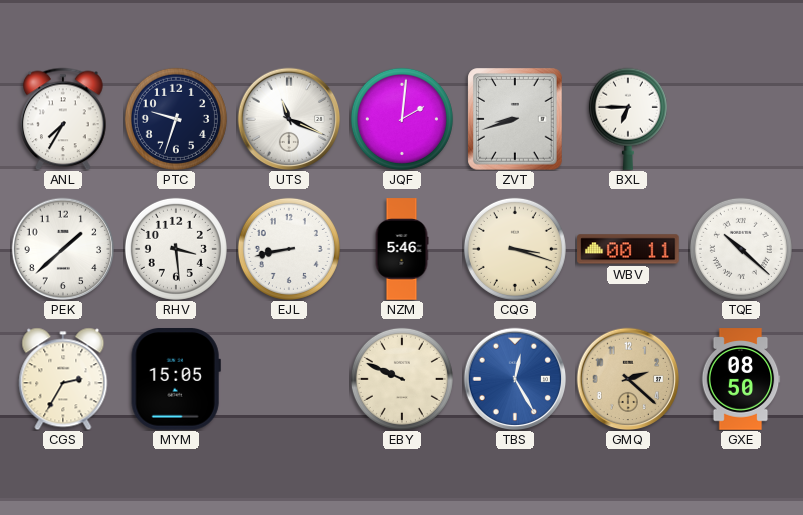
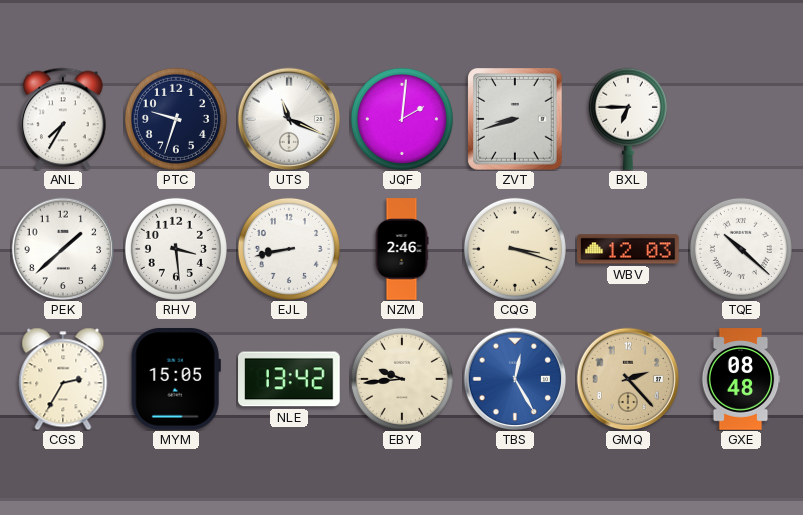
NZM: 5:46 -> 2:46
WBV: 00:11 -> 12:03
NLE: none -> 13:42
EBY: 9:49 -> 9:44
GMQ: 2:22 -> 2:23
GXE: 08:50 -> 08:48
